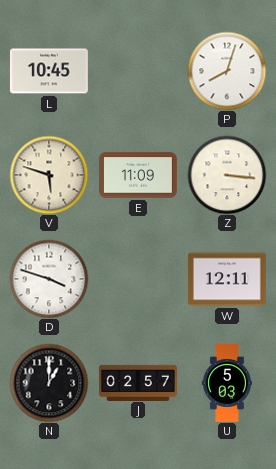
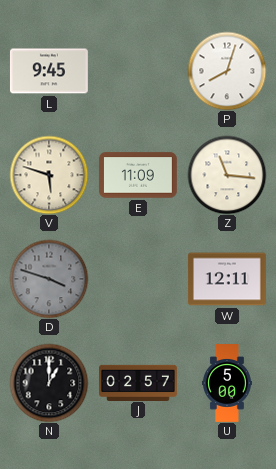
L: 10:45 -> 9:45
Z: 3:16 -> 11:16
D dial: white -> grey
U: 5:03 -> 5:00
